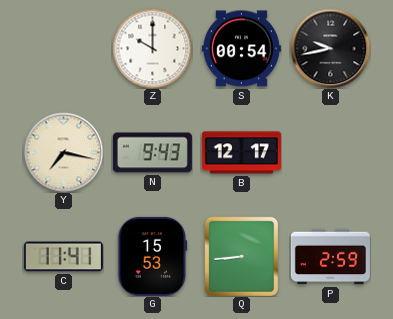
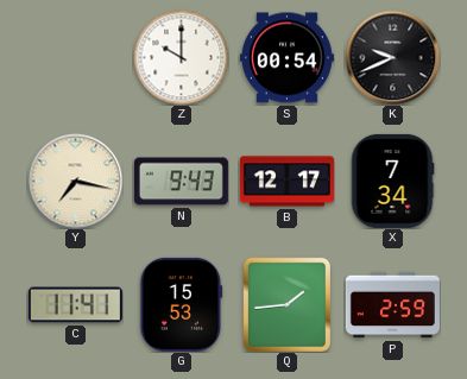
K: 9:43 -> 9:41
X: none -> 7:34
Q: 8:44 -> 1:44
